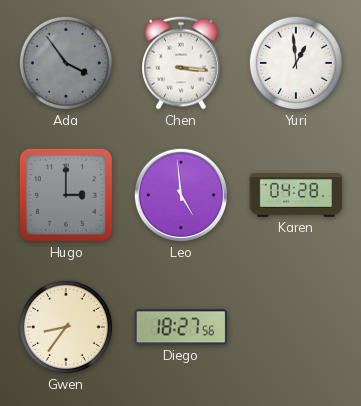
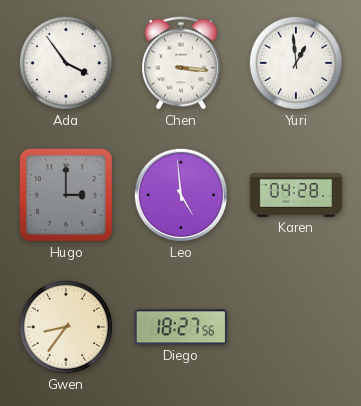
Ada dial: grey -> white
